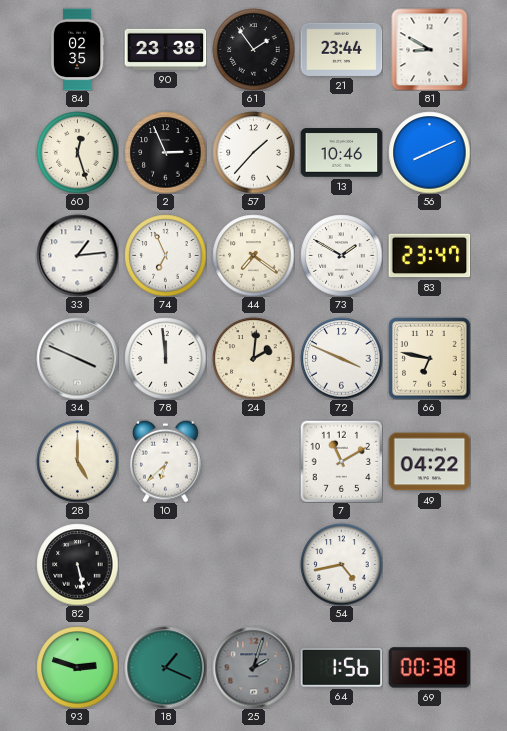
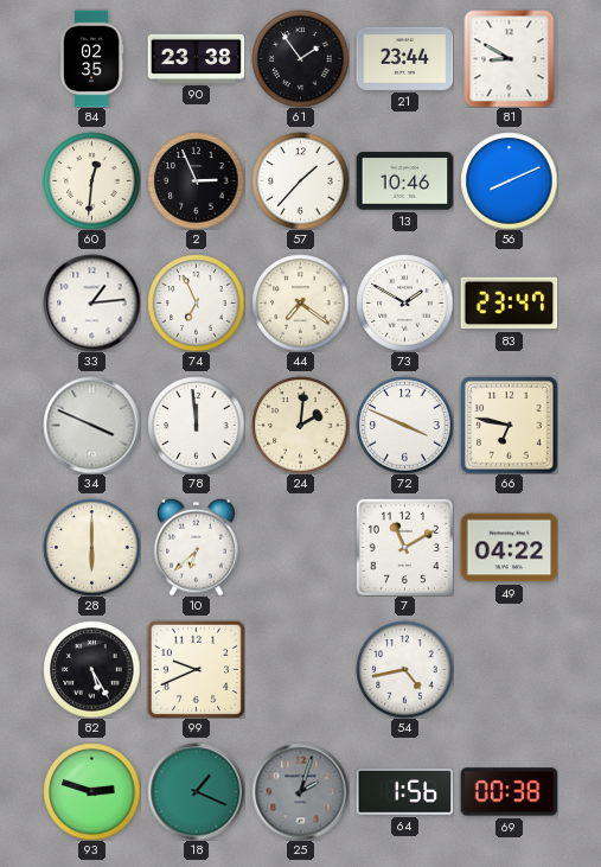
60: 12:27 -> 12:31
28: 5:00 -> 6:00
82: 5:28 -> 5:25
99: none -> 9:41
